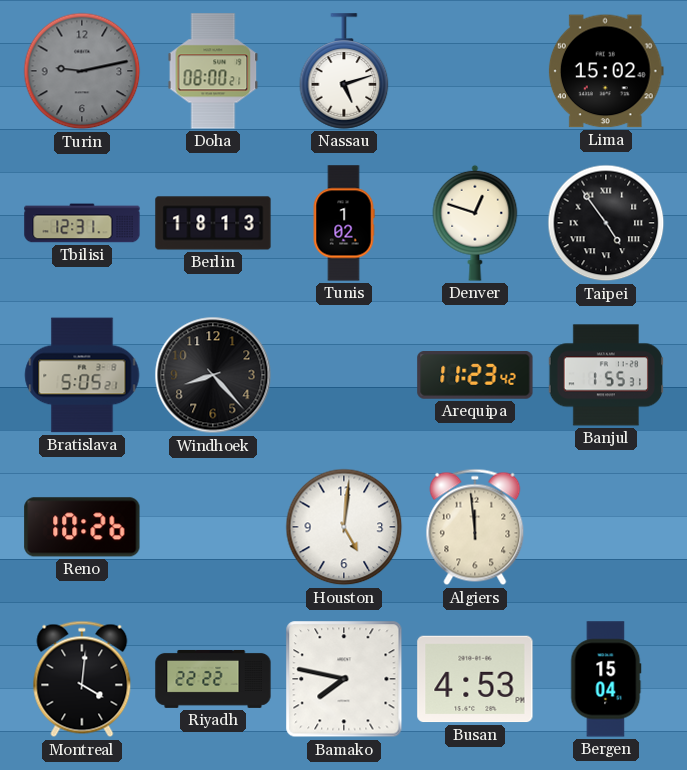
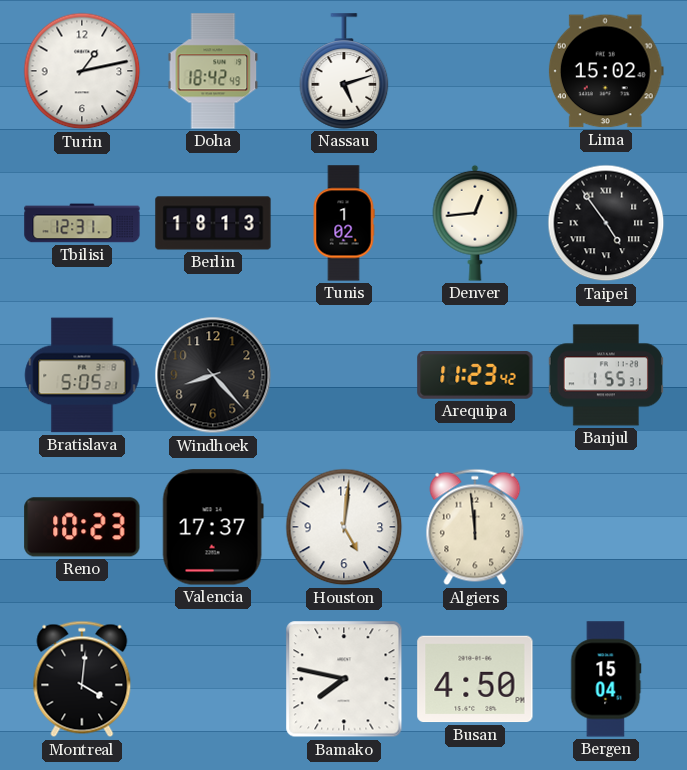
Turin: 9:13 -> 1:13
Turin dial: grey -> white
Doha: 08:00 -> 18:42
Denver: 12:48 -> 12:44
Reno: 10:26 -> 10:23
Valencia: none -> 17:37
Riyadh: 22:22 -> none
Busan: 4:53 -> 4:50
